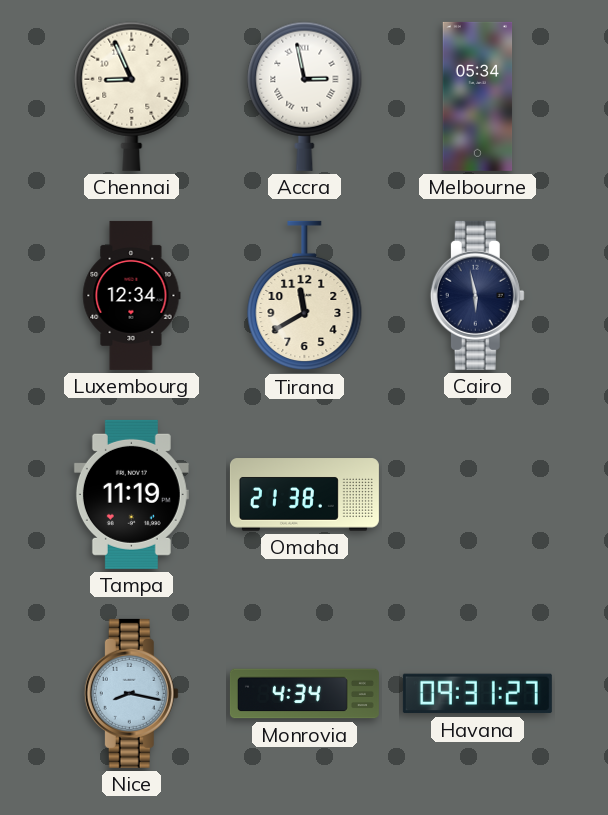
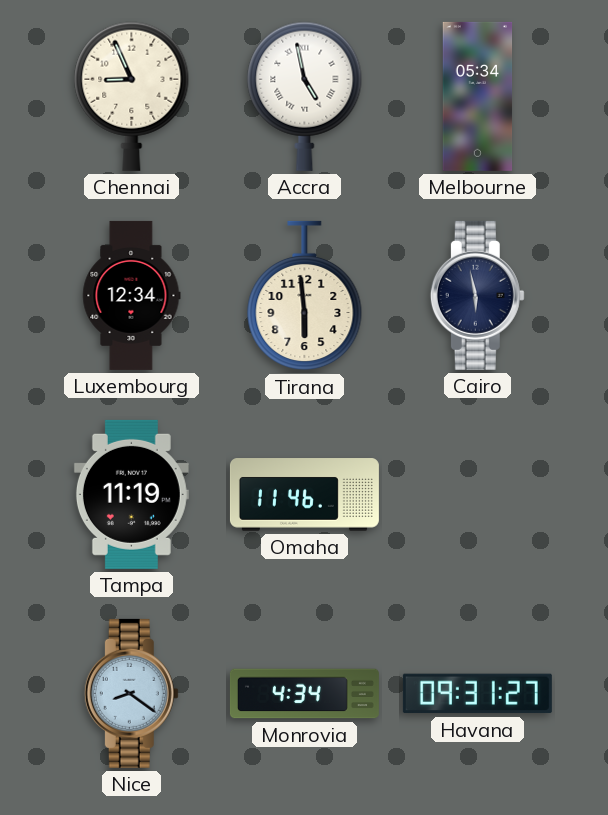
Accra: 2:58 -> 4:58
Tirana: 11:40 -> 5:59
Omaha: 21:38 -> 11:46
Nice: 8:17 -> 8:21
